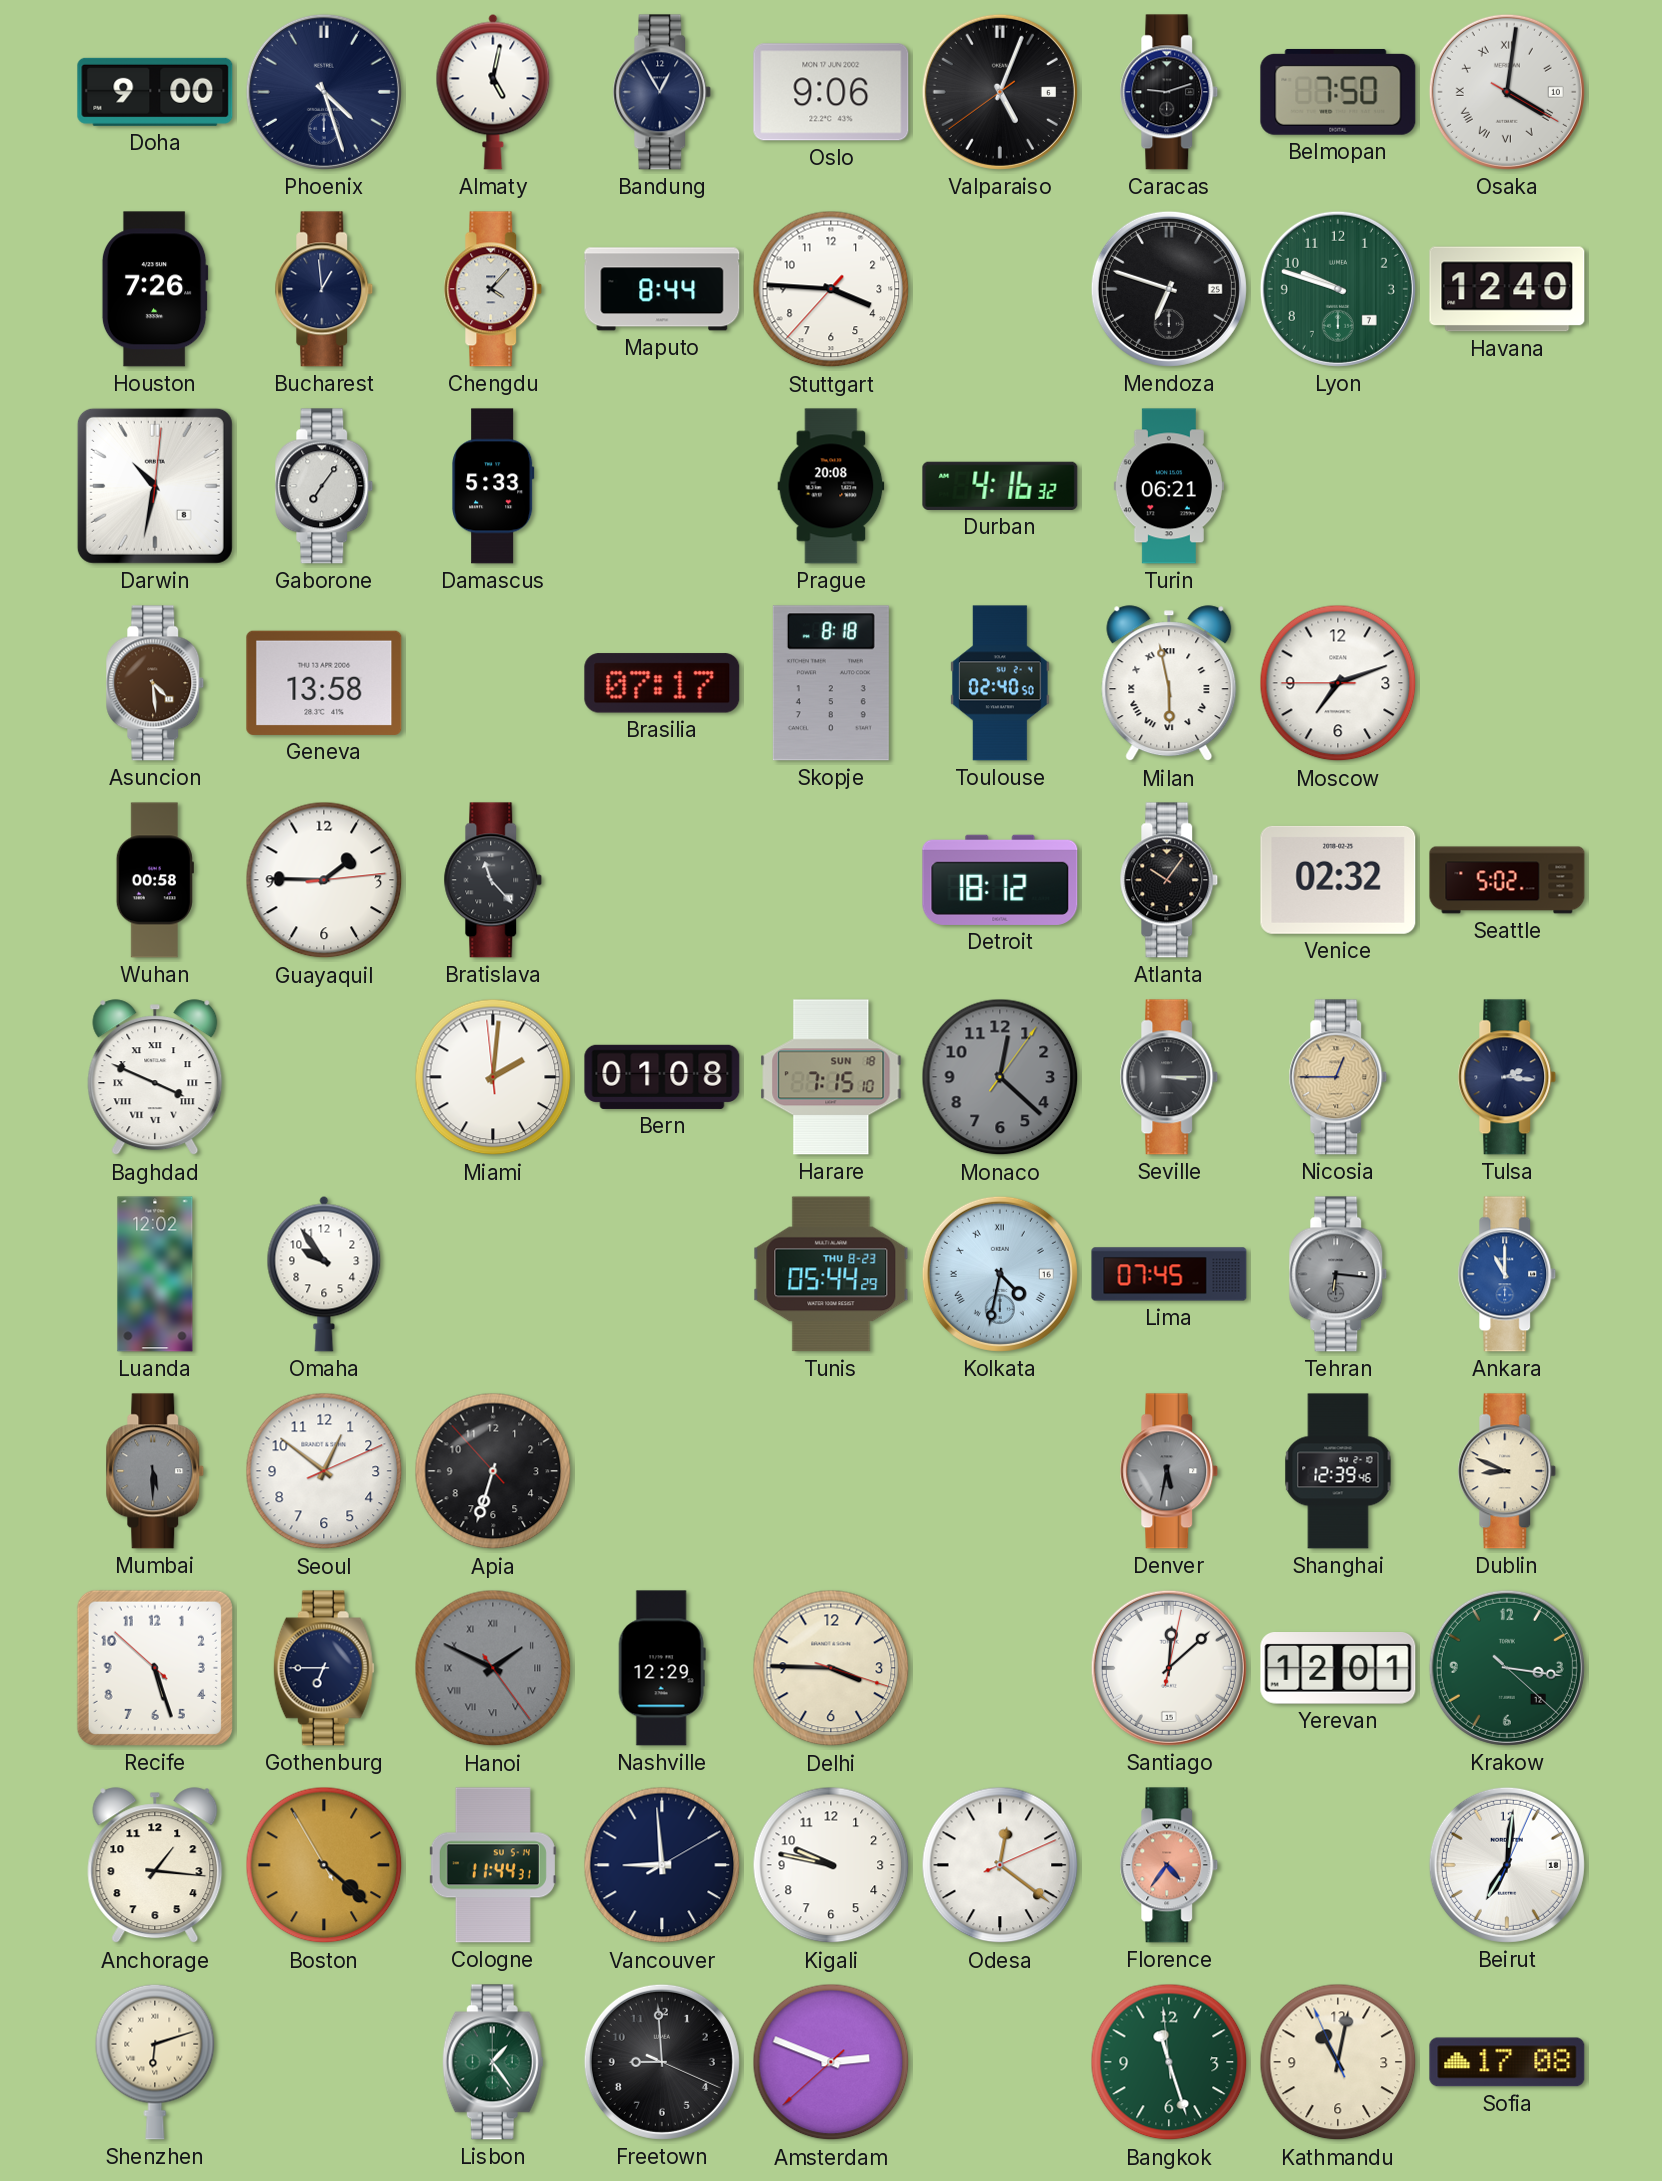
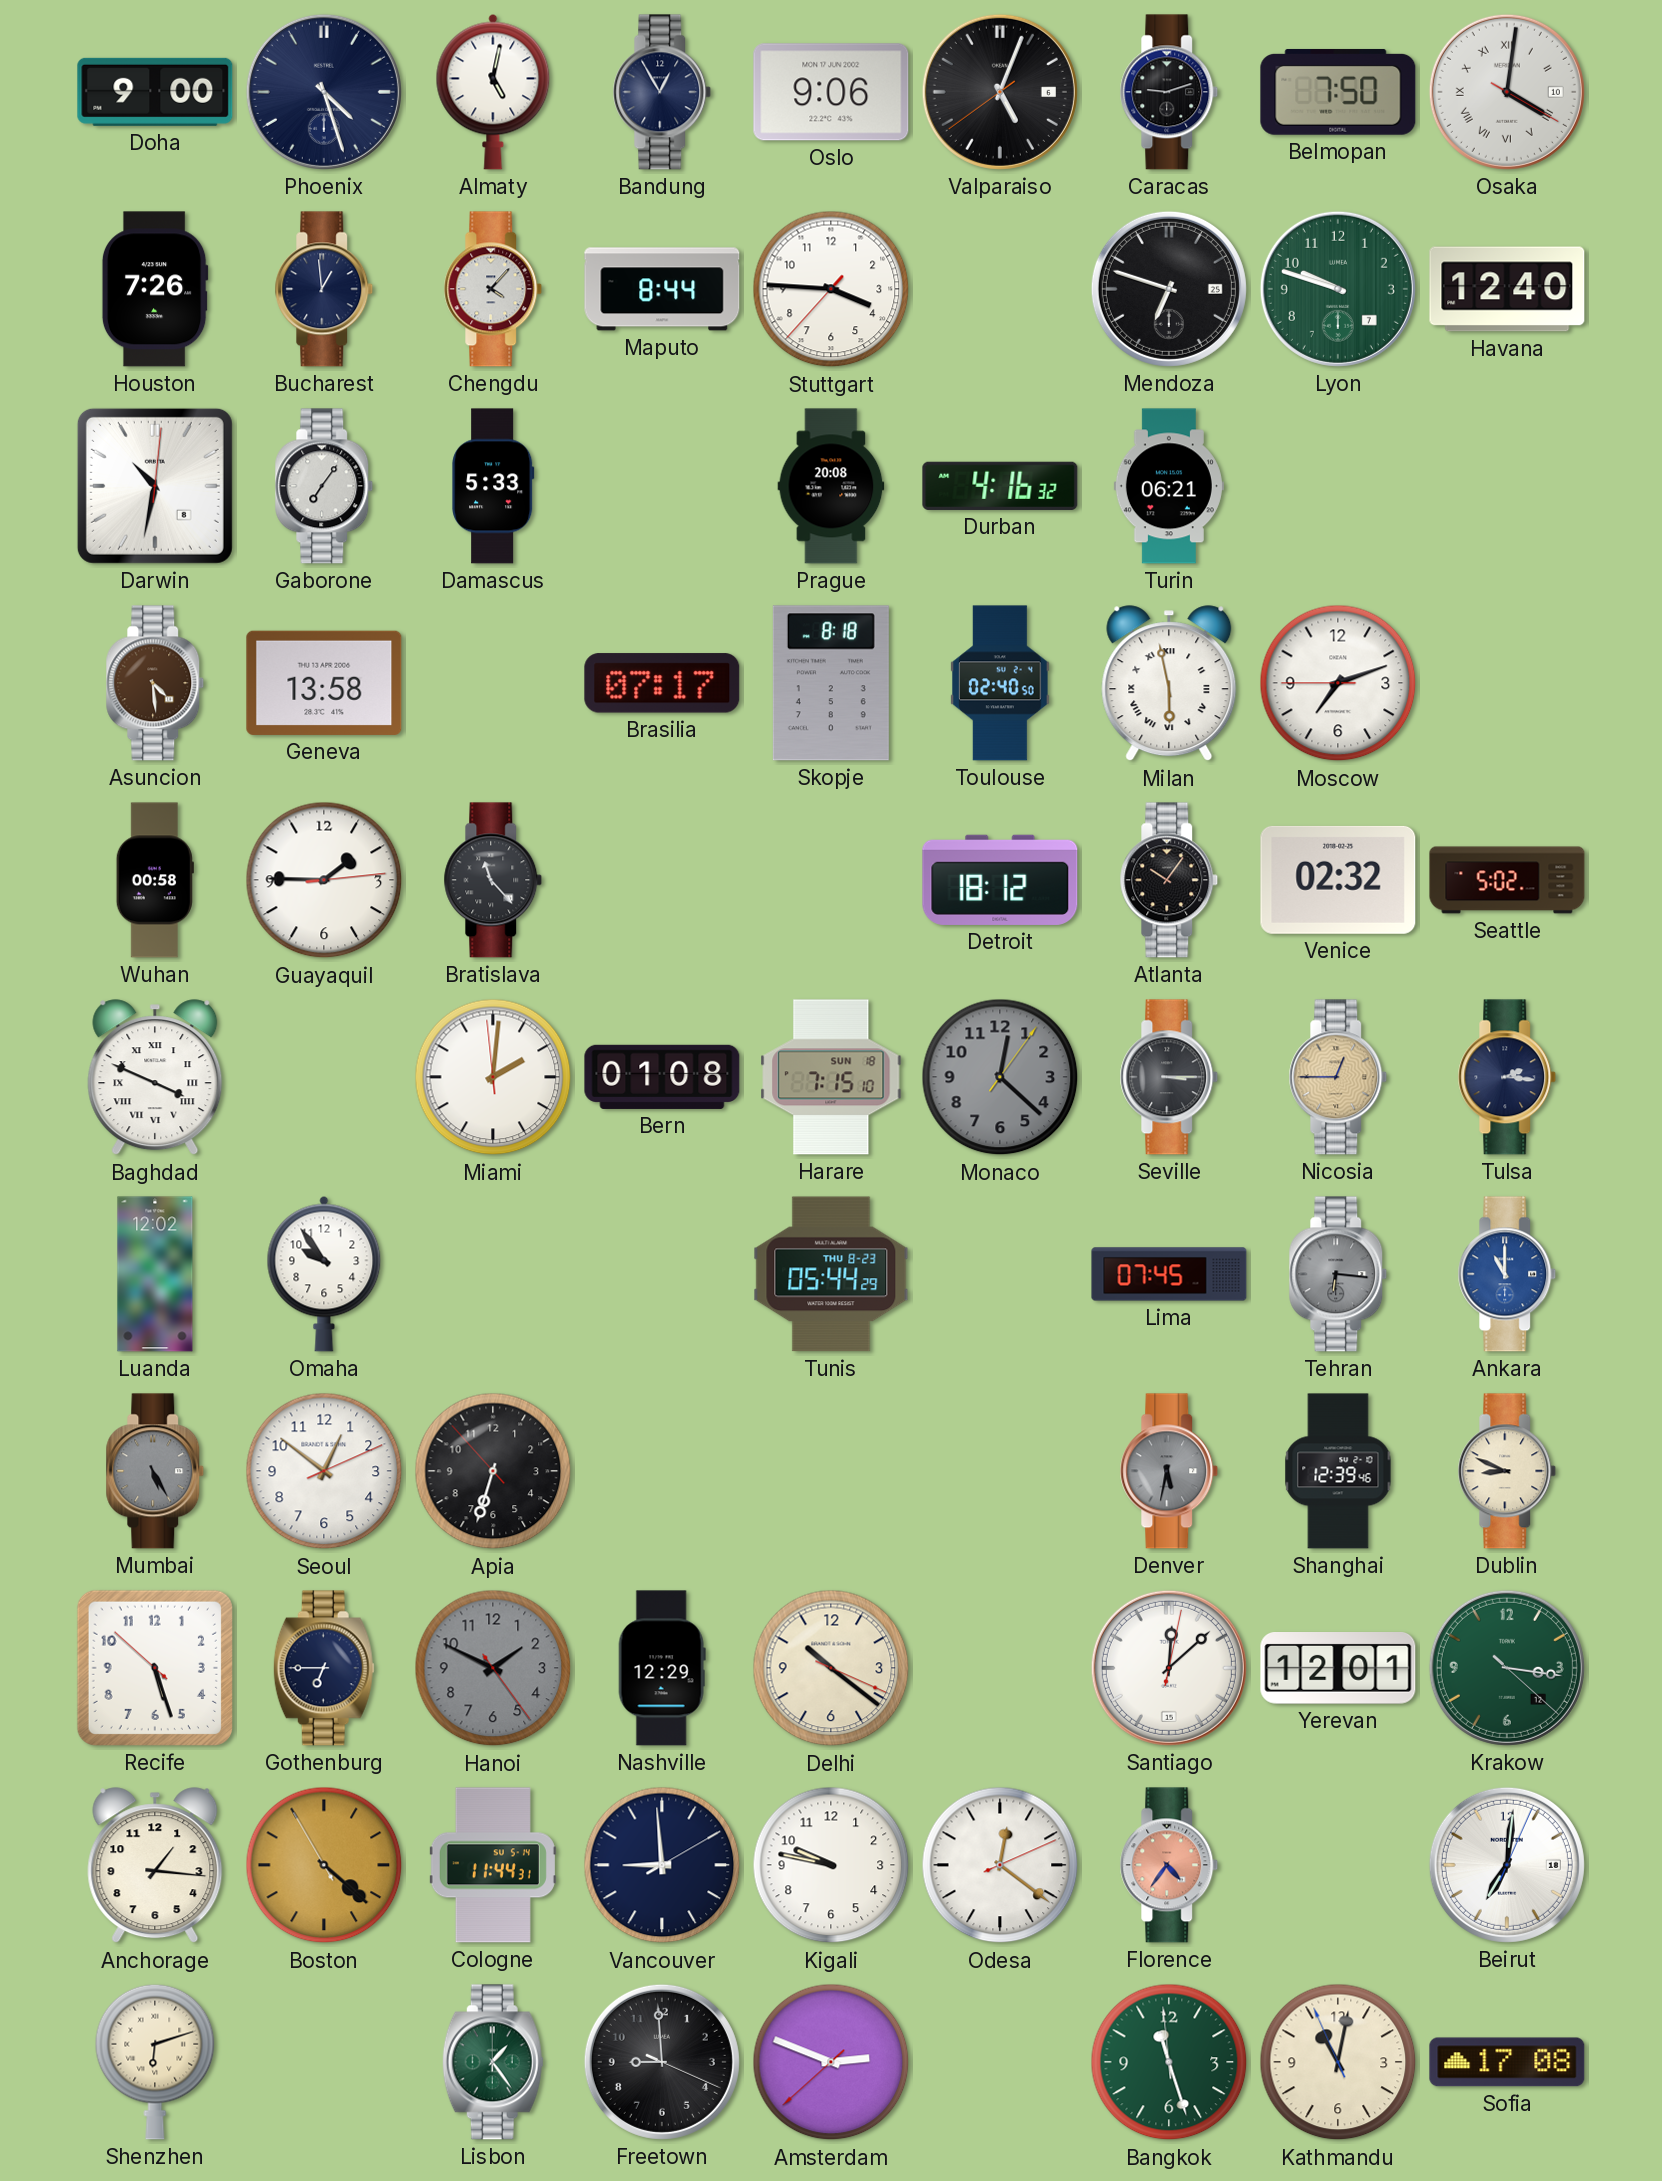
Kolkata: 4:32 -> none
Mumbai: 5:30 -> 5:25
Hanoi numerals: Roman -> Arabic
Delhi: 3:45 -> 10:21
